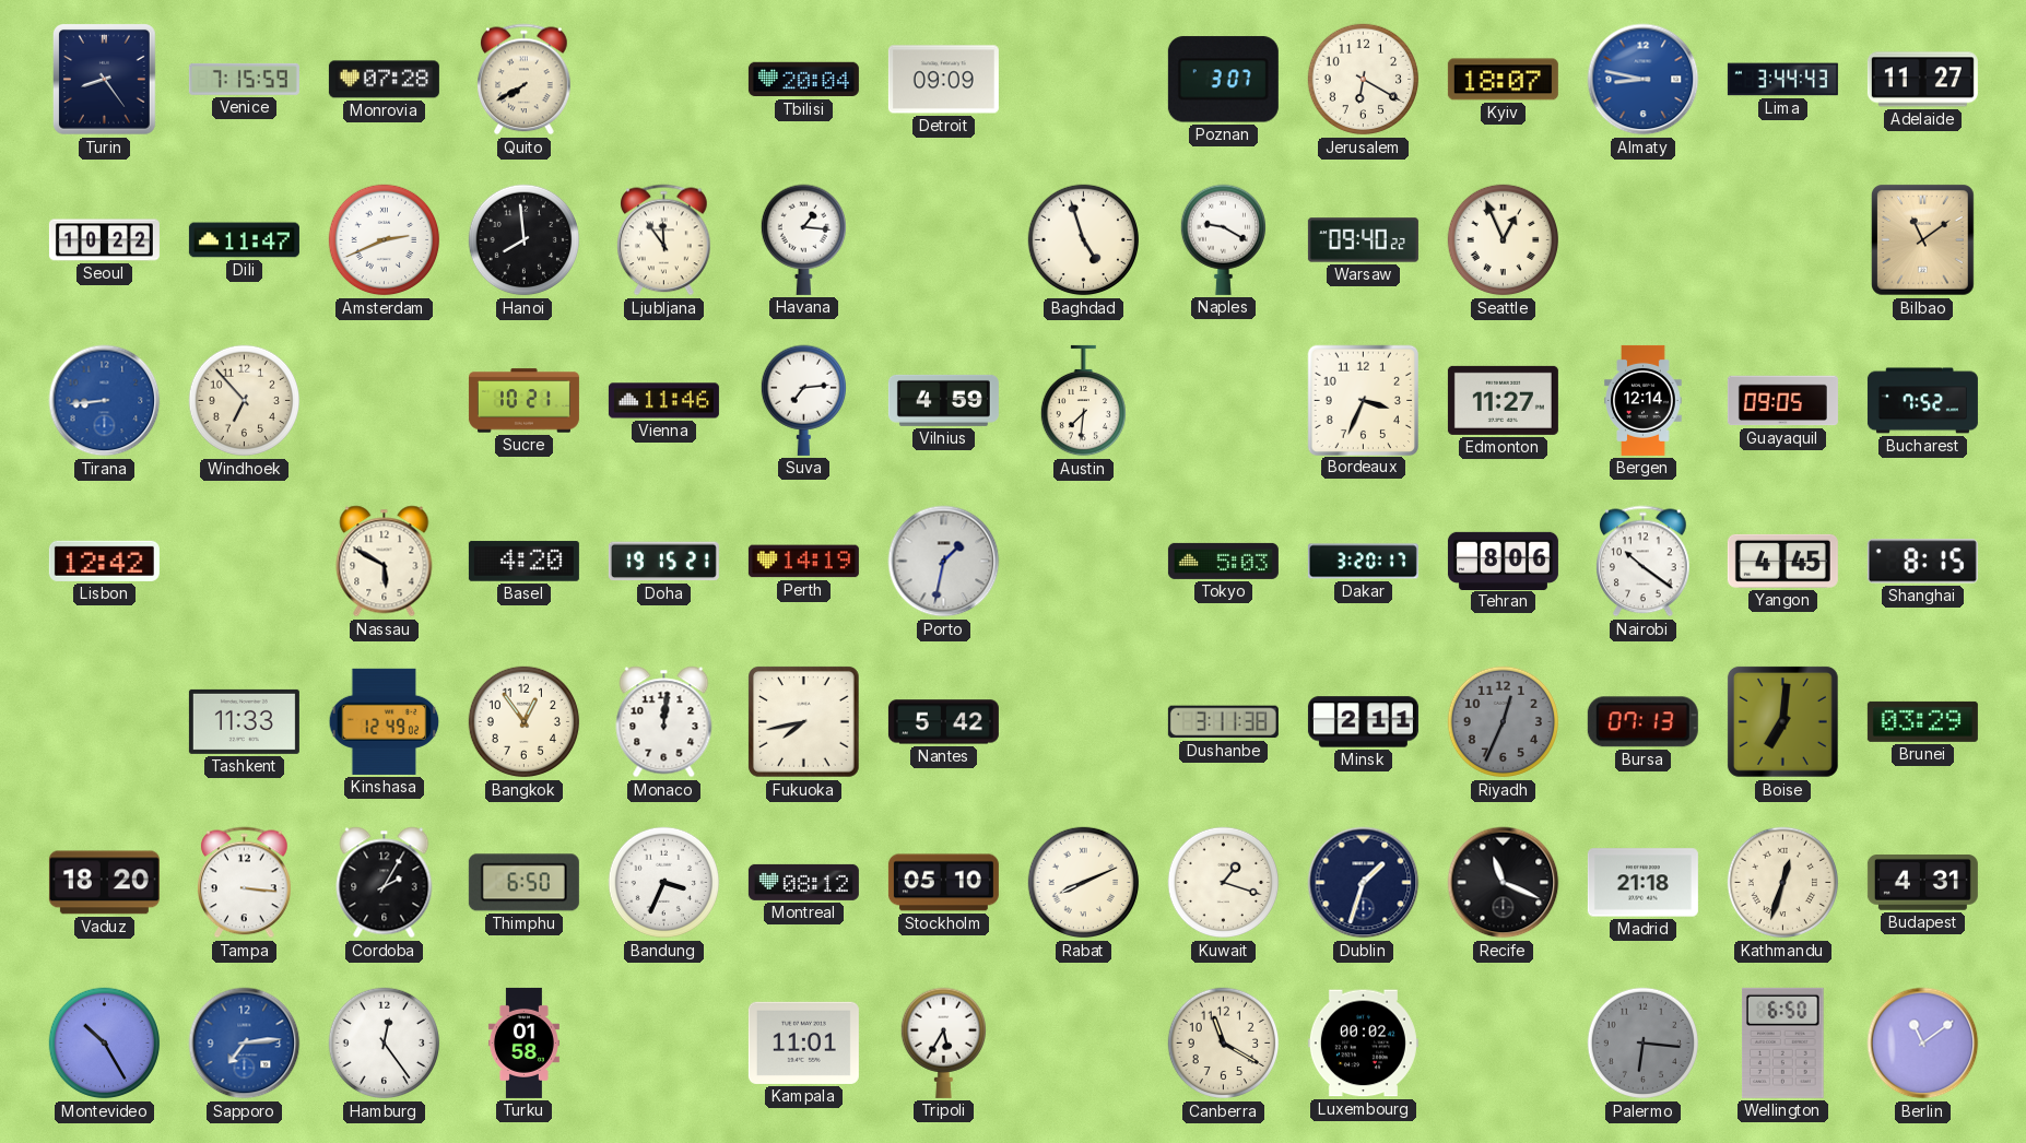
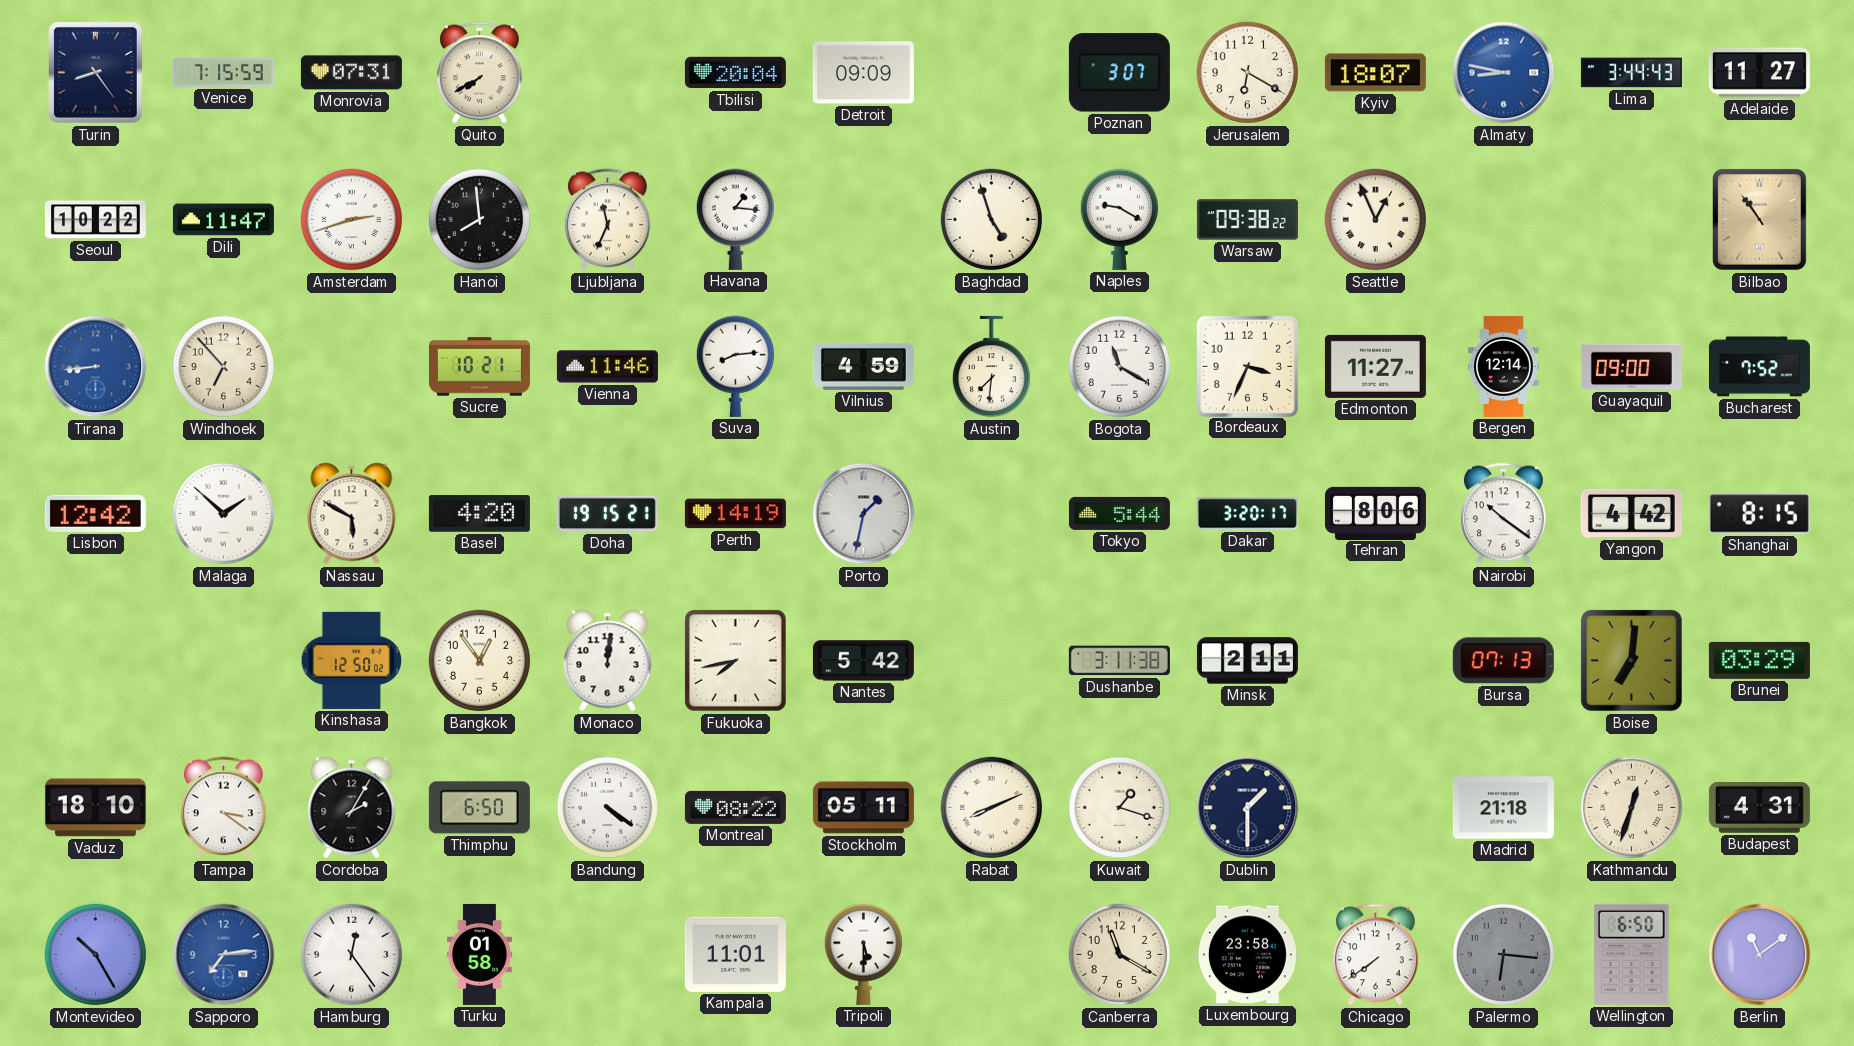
Monrovia: 07:28 -> 07:31
Amsterdam: 2:41 -> 2:42
Ljubljana: 11:54 -> 11:34
Warsaw: 09:40 -> 09:38
Bilbao: 11:09 -> 10:54
Suva: 7:14 -> 8:14
Bogota: none -> 11:20
Guayaquil: 09:05 -> 09:00
Malaga: none -> 1:52
Tokyo: 5:03 -> 5:44
Yangon: 4:45 -> 4:42
Tashkent: 11:33 -> none
Kinshasa: 12:49 -> 12:50
Riyadh: 12:34 -> none
Vaduz: 18:20 -> 18:10
Tampa: 3:16 -> 3:21
Bandung: 3:34 -> 4:21
Montreal: 08:12 -> 08:22
Stockholm: 05:10 -> 05:11
Dublin: 1:33 -> 1:30
Recife: 11:19 -> none
Tripoli: 5:35 -> 5:30
Luxembourg: 00:02 -> 23:58
Chicago: none -> 7:39
